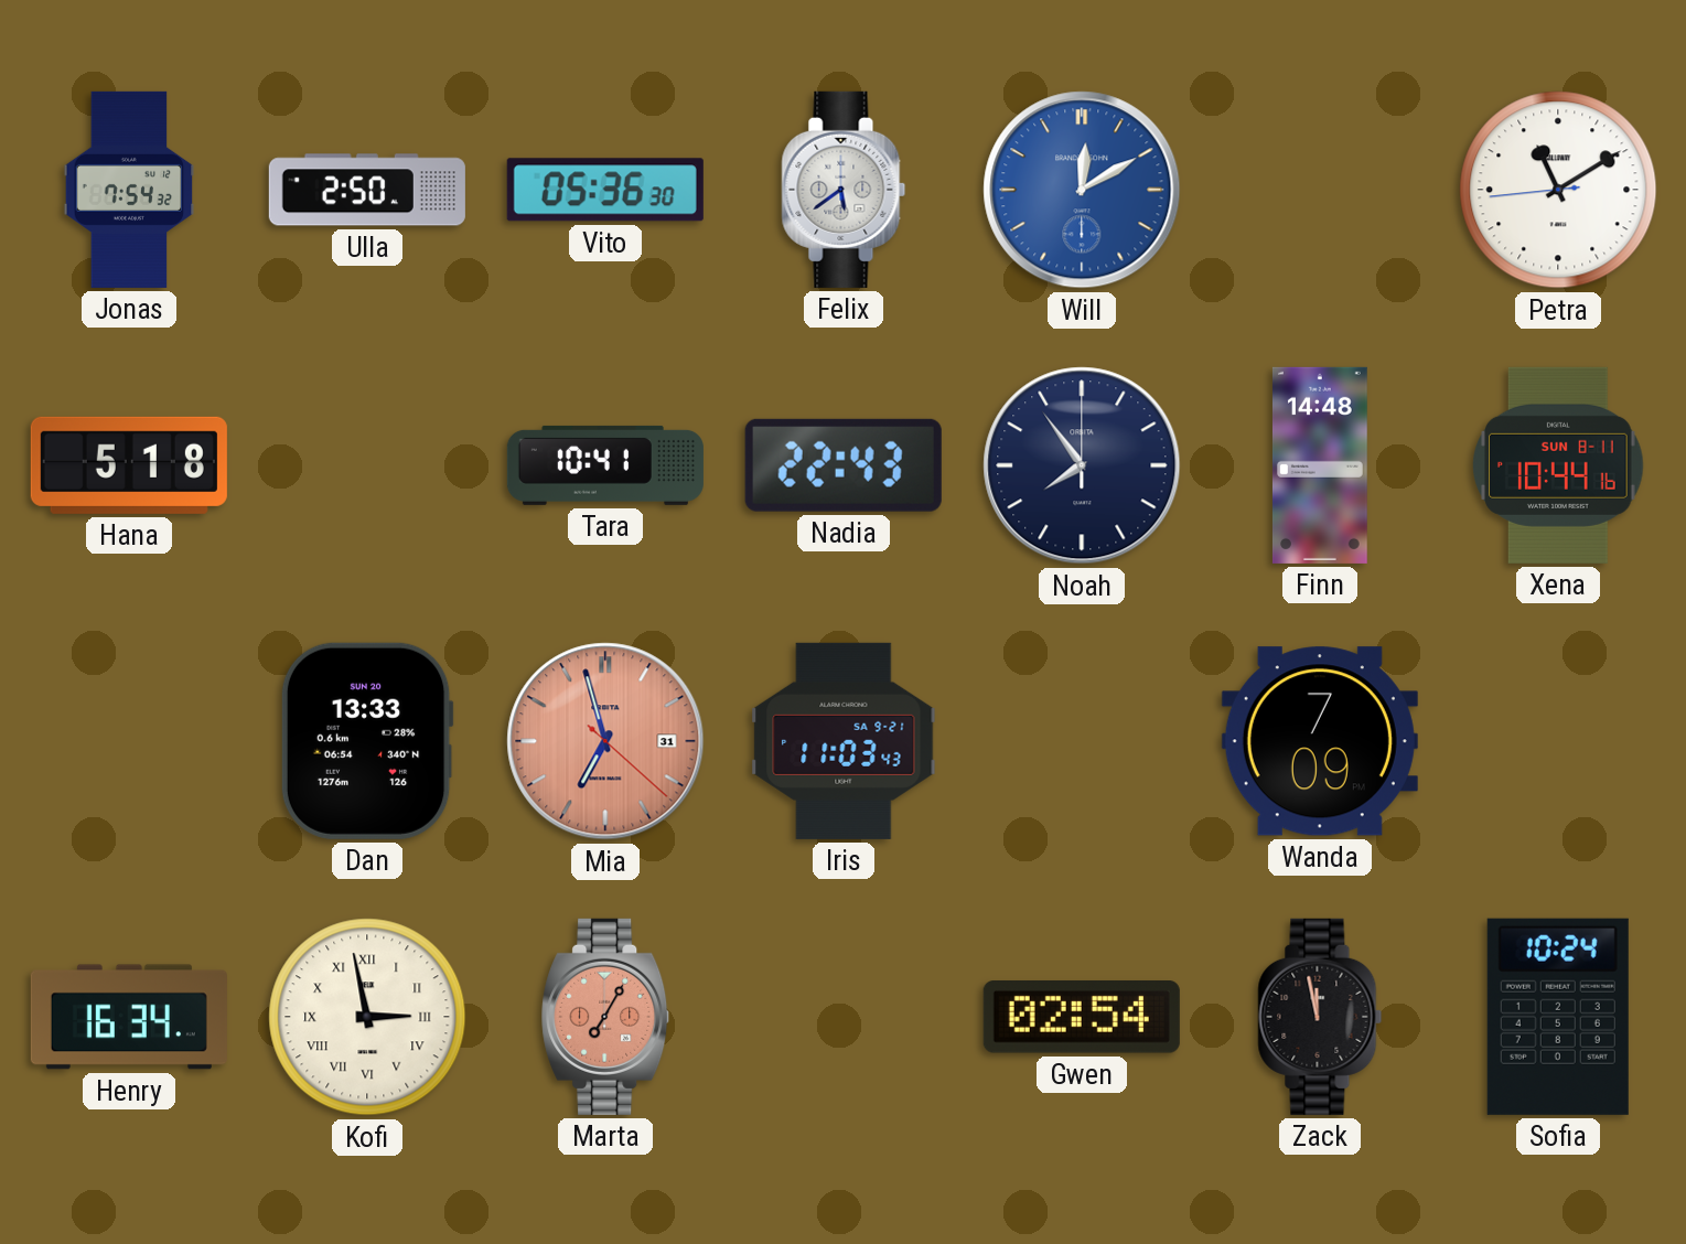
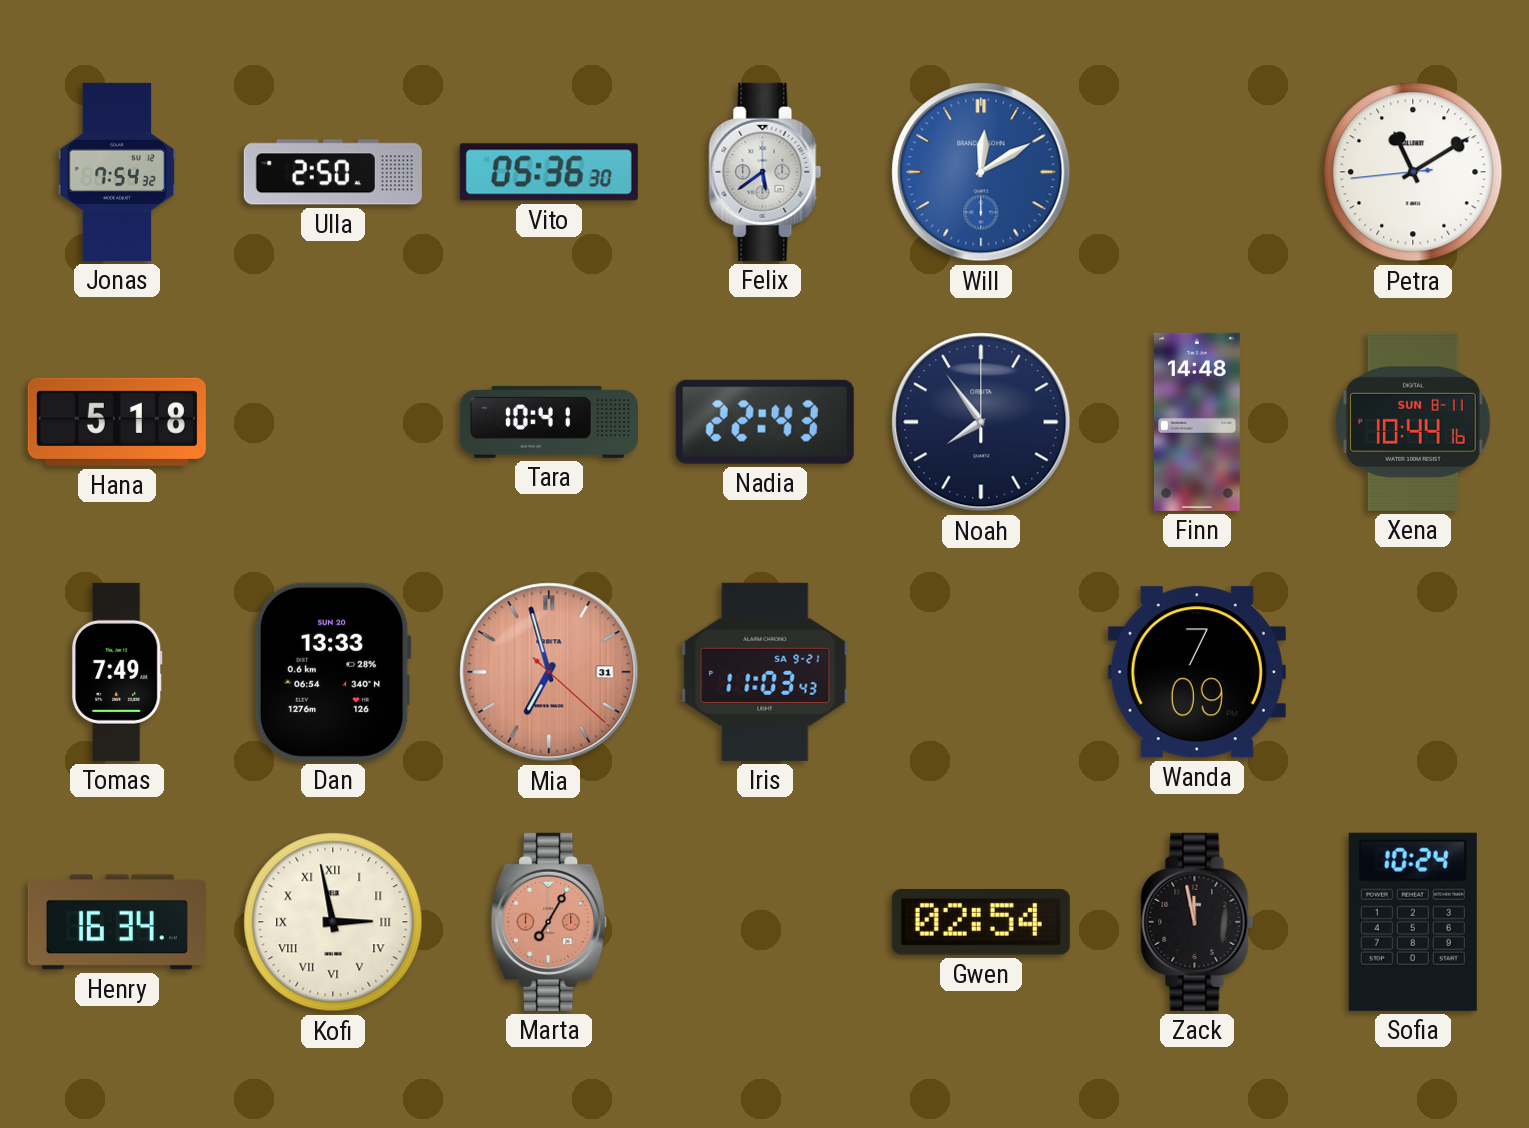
Tomas: none -> 7:49
